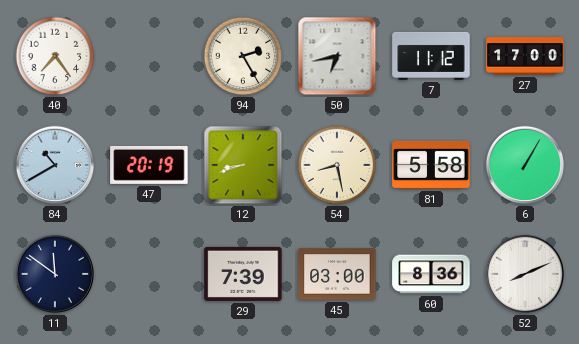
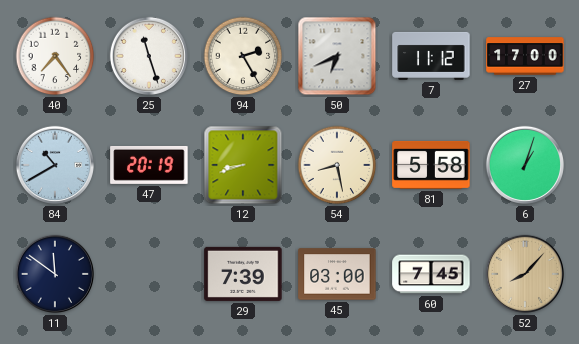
25: none -> 11:27
50: 6:43 -> 6:41
6: 1:05 -> 1:03
60: 8:36 -> 7:45
52: 8:11 -> 8:07
52 dial: white -> champagne
